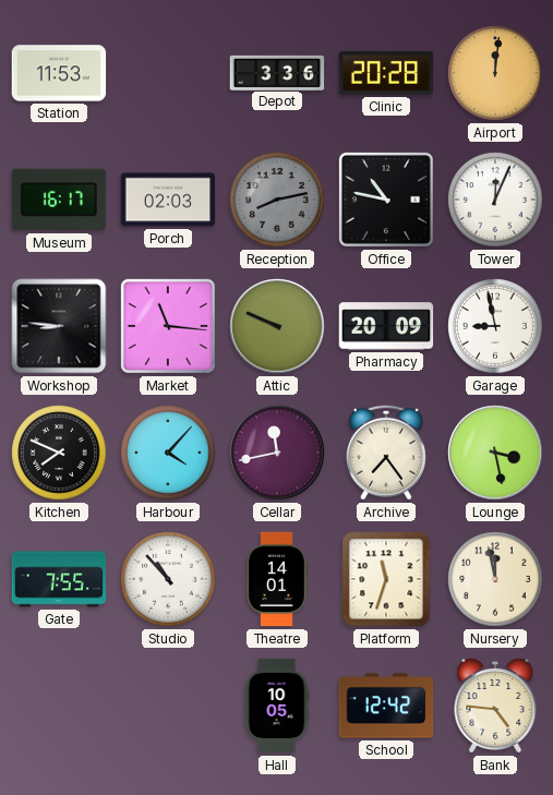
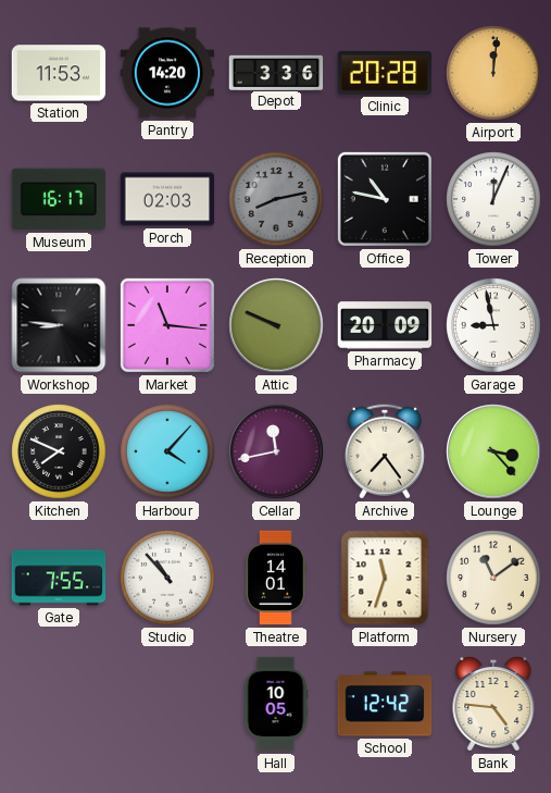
Pantry: none -> 14:20
Lounge: 3:28 -> 3:23
Nursery: 11:58 -> 11:09
